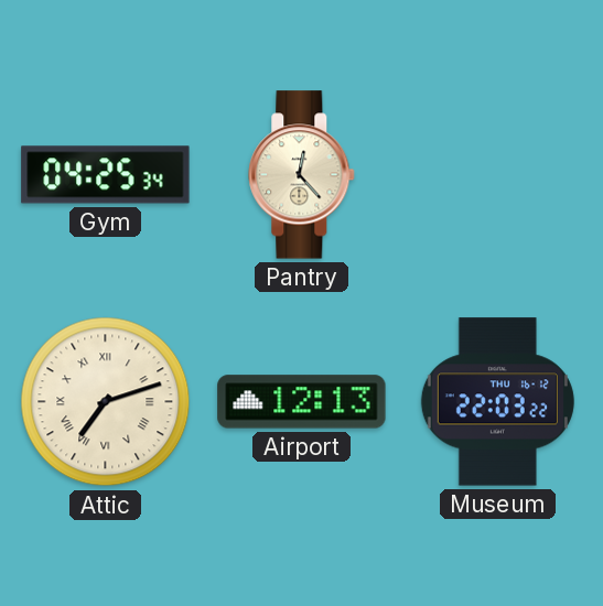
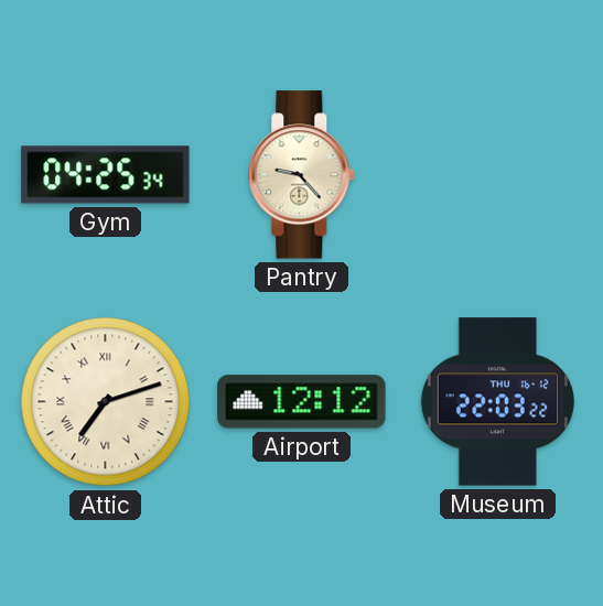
Pantry: 12:23 -> 9:23
Airport: 12:13 -> 12:12
